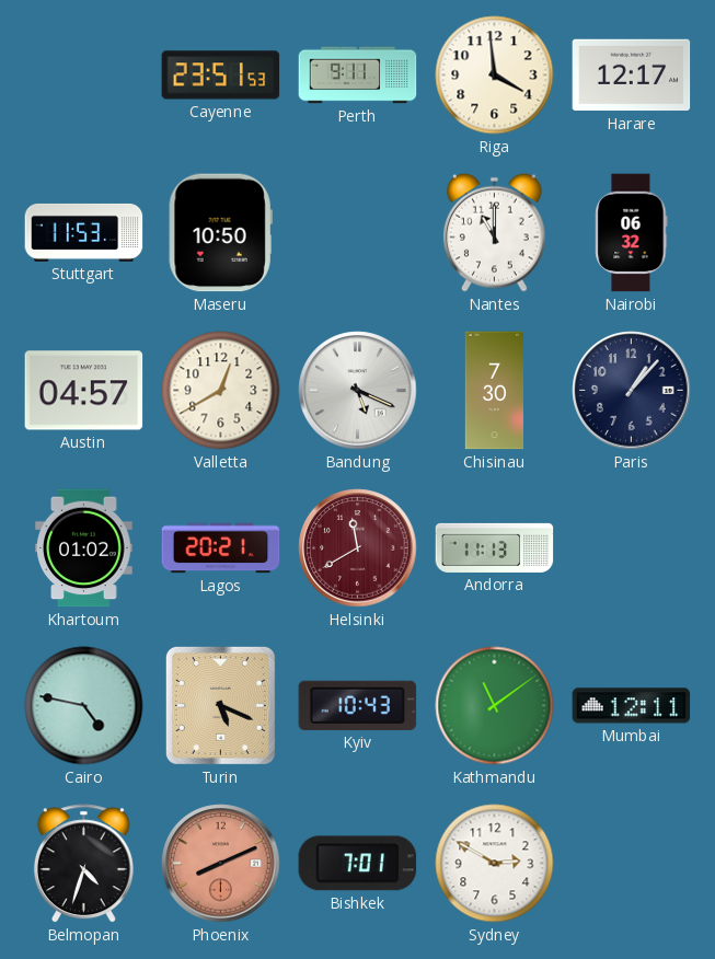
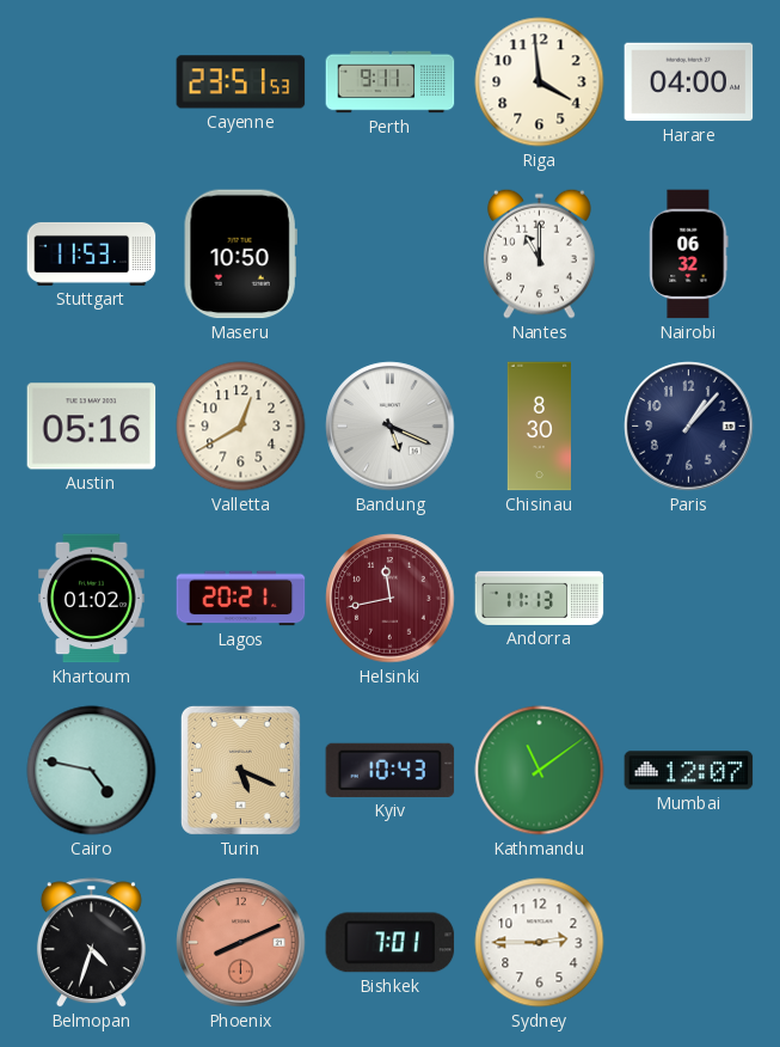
Harare: 12:17 -> 04:00
Austin: 04:57 -> 05:16
Chisinau: 7:30 -> 8:30
Helsinki: 11:40 -> 11:43
Mumbai: 12:11 -> 12:07
Sydney: 2:50 -> 2:45
